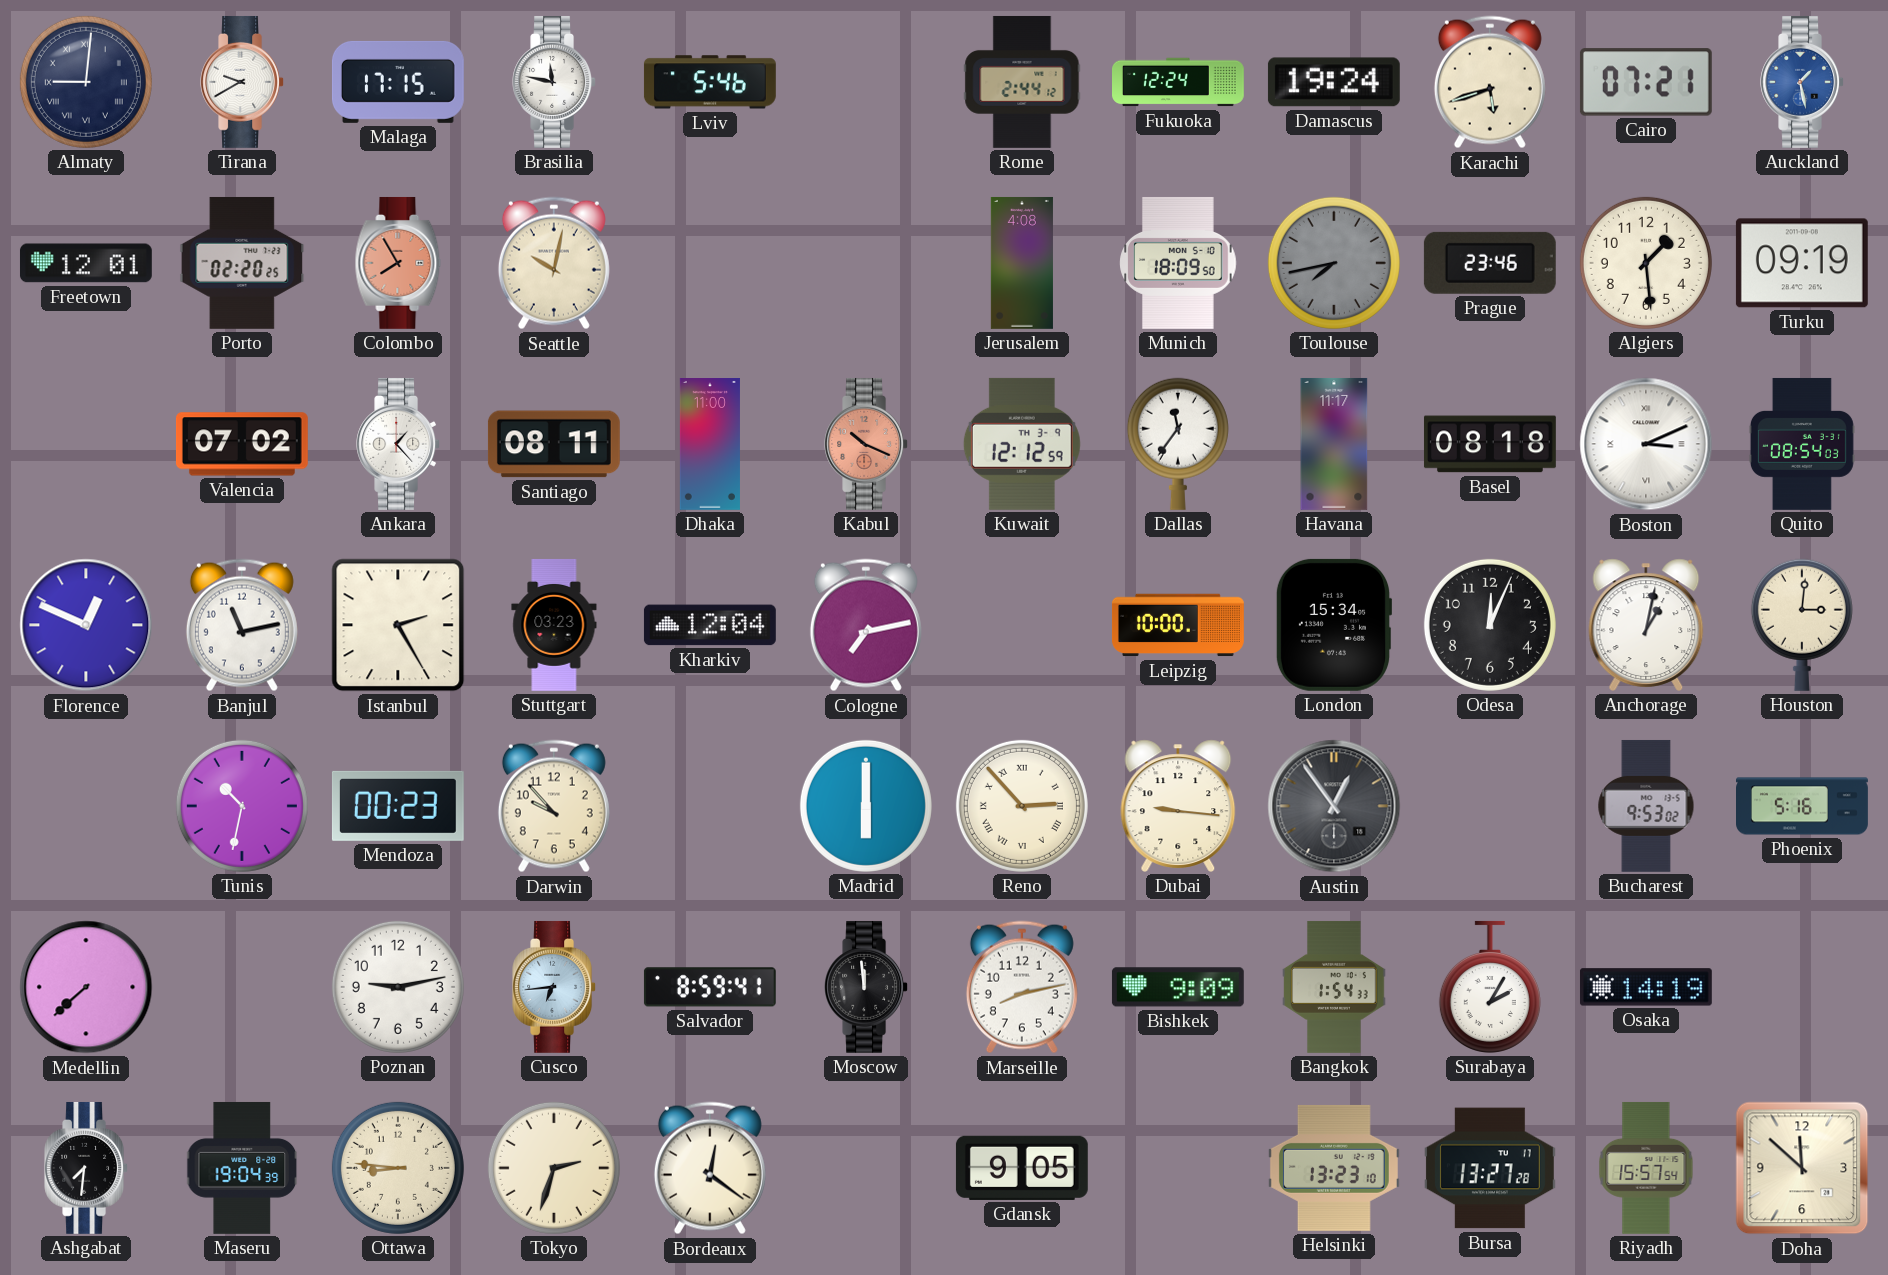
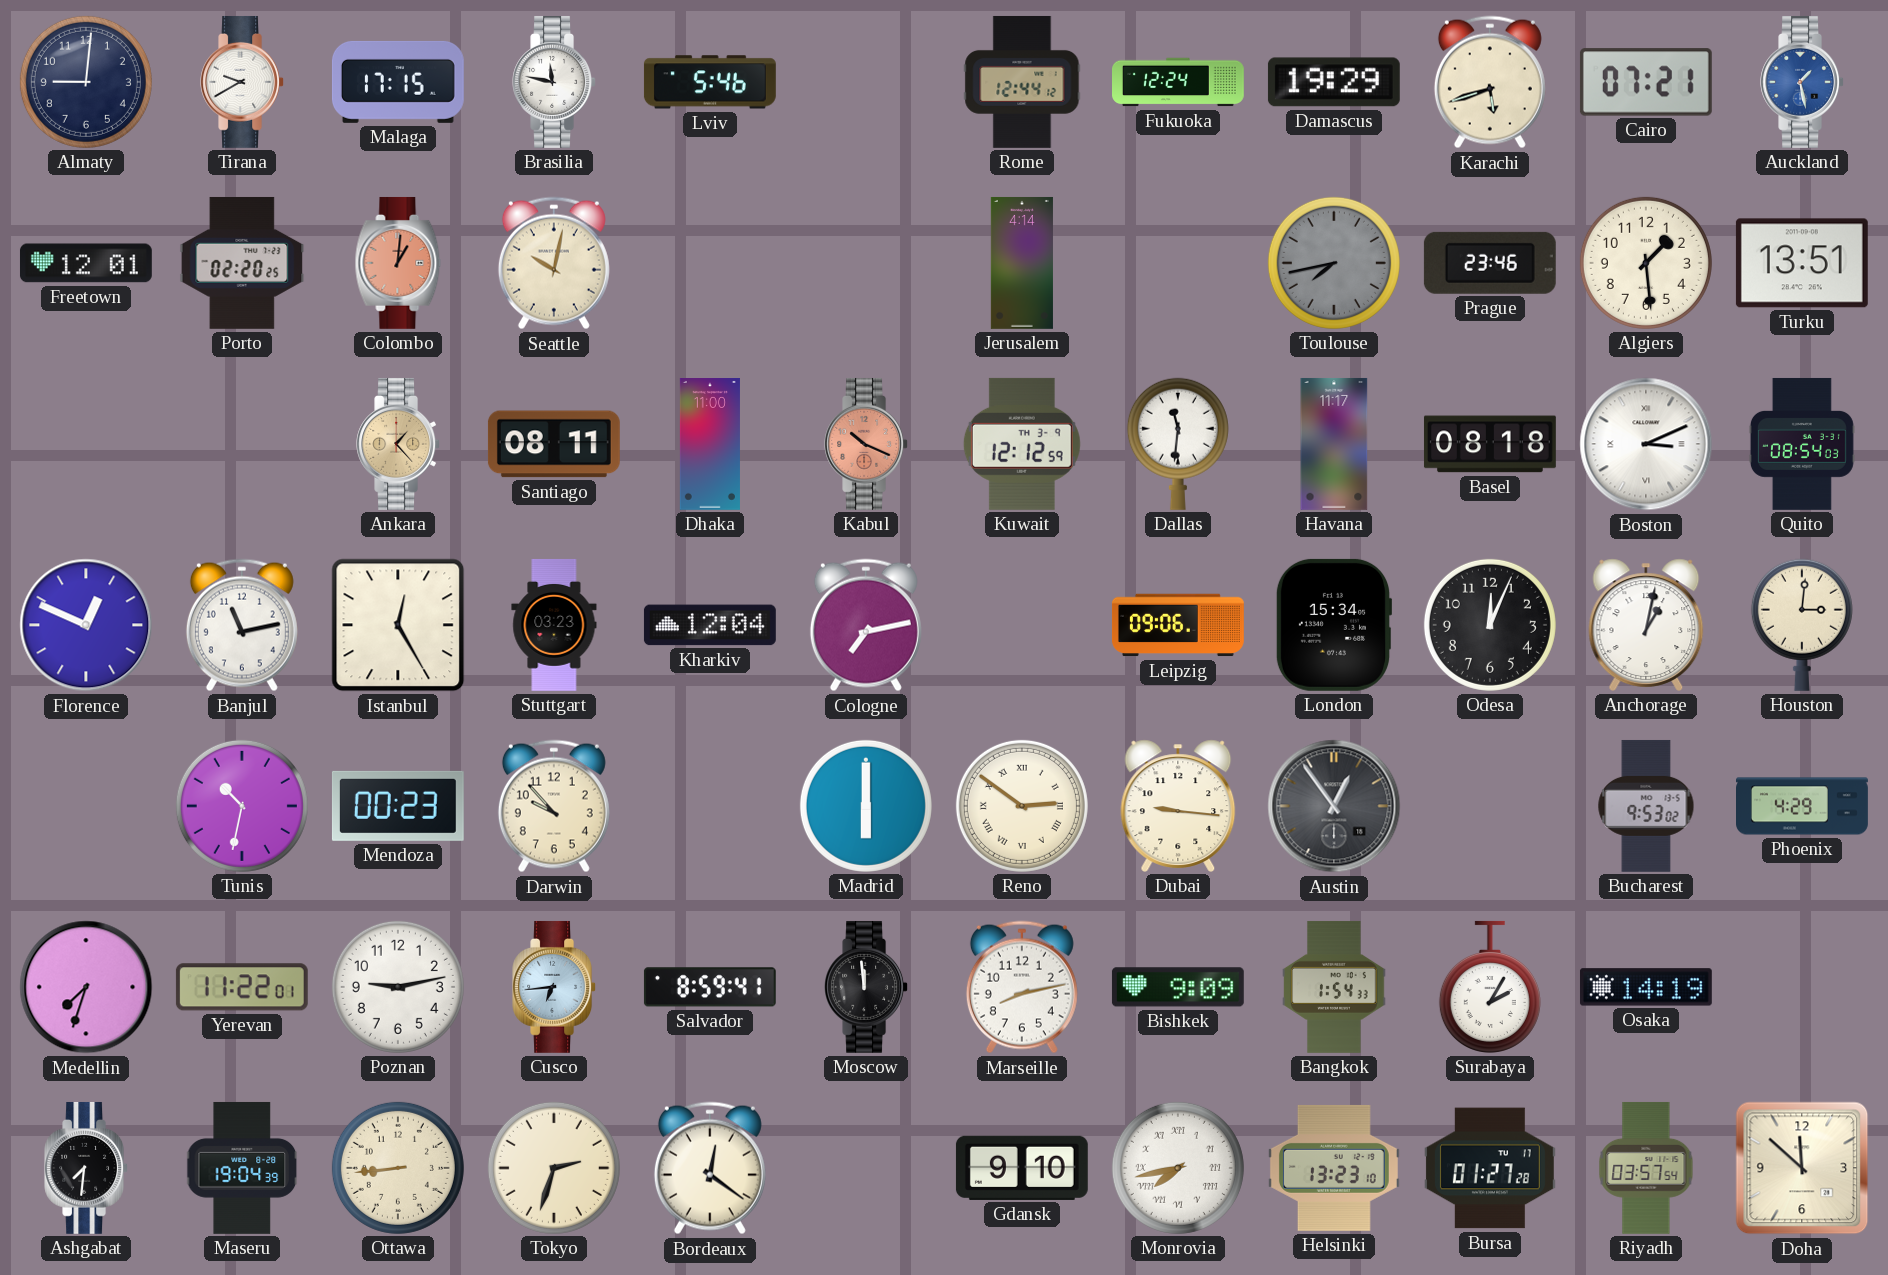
Almaty numerals: Roman -> Arabic
Rome: 2:44 -> 12:44
Damascus: 19:24 -> 19:29
Colombo: 7:55 -> 1:01
Jerusalem: 4:08 -> 4:14
Munich: 18:09 -> none
Turku: 09:19 -> 13:51
Valencia: 07:02 -> none
Ankara dial: white -> champagne
Dallas: 11:36 -> 11:31
Istanbul: 2:25 -> 12:25
Leipzig: 10:00 -> 09:06
Reno: 2:53 -> 2:51
Phoenix: 5:16 -> 4:29
Medellin: 7:38 -> 7:33
Yerevan: none -> 11:22
Ottawa: 8:46 -> 8:44
Gdansk: 9:05 -> 9:10
Monrovia: none -> 7:43
Bursa: 13:27 -> 01:27
Riyadh: 15:57 -> 03:57
